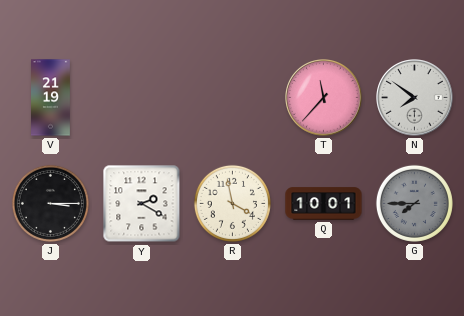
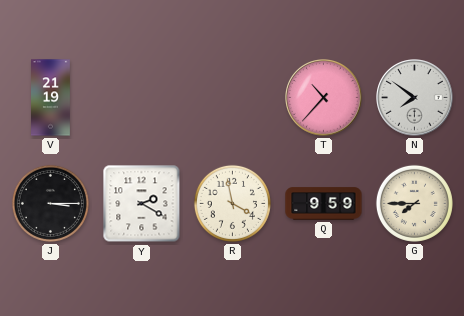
T: 11:37 -> 10:37
Q: 10:01 -> 9:59
G dial: grey -> cream
